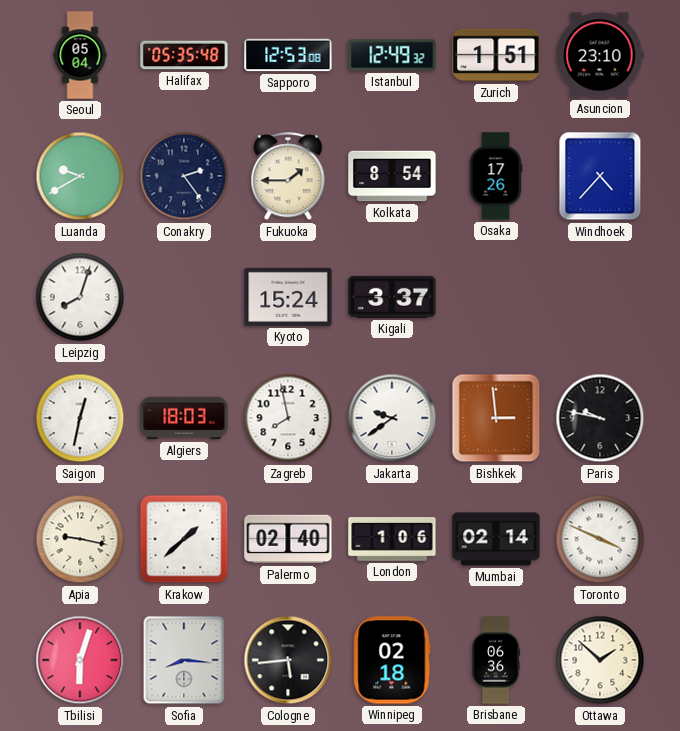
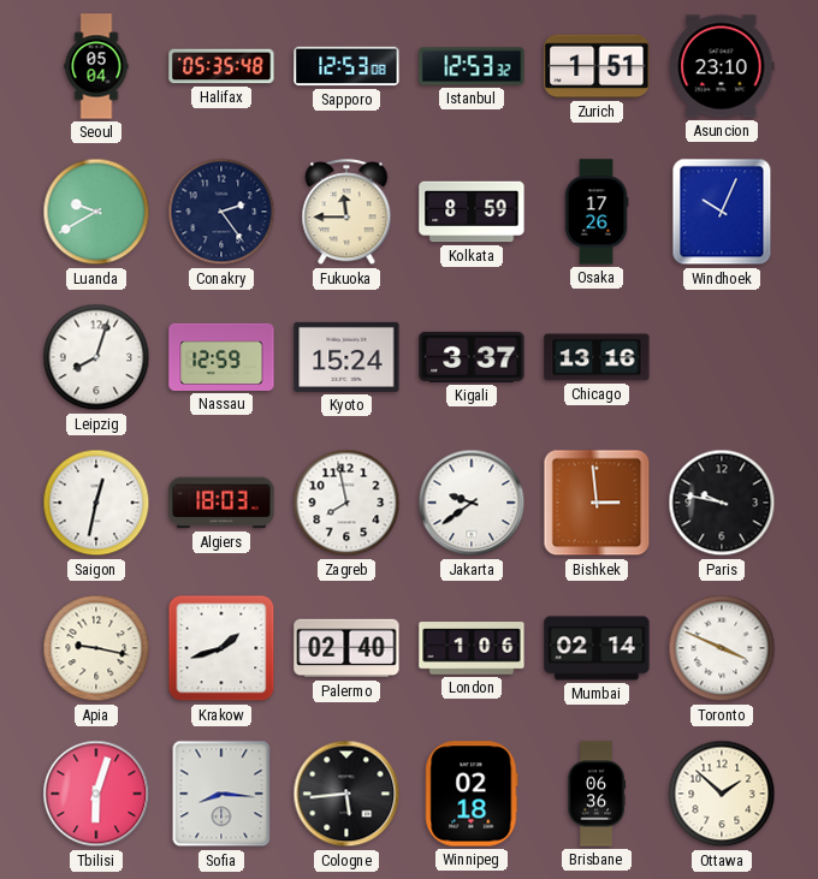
Istanbul: 12:49 -> 12:53
Fukuoka: 1:45 -> 11:45
Kolkata: 8:54 -> 8:59
Windhoek: 4:37 -> 10:04
Nassau: none -> 12:59
Chicago: none -> 13:16
Krakow: 1:38 -> 1:42
